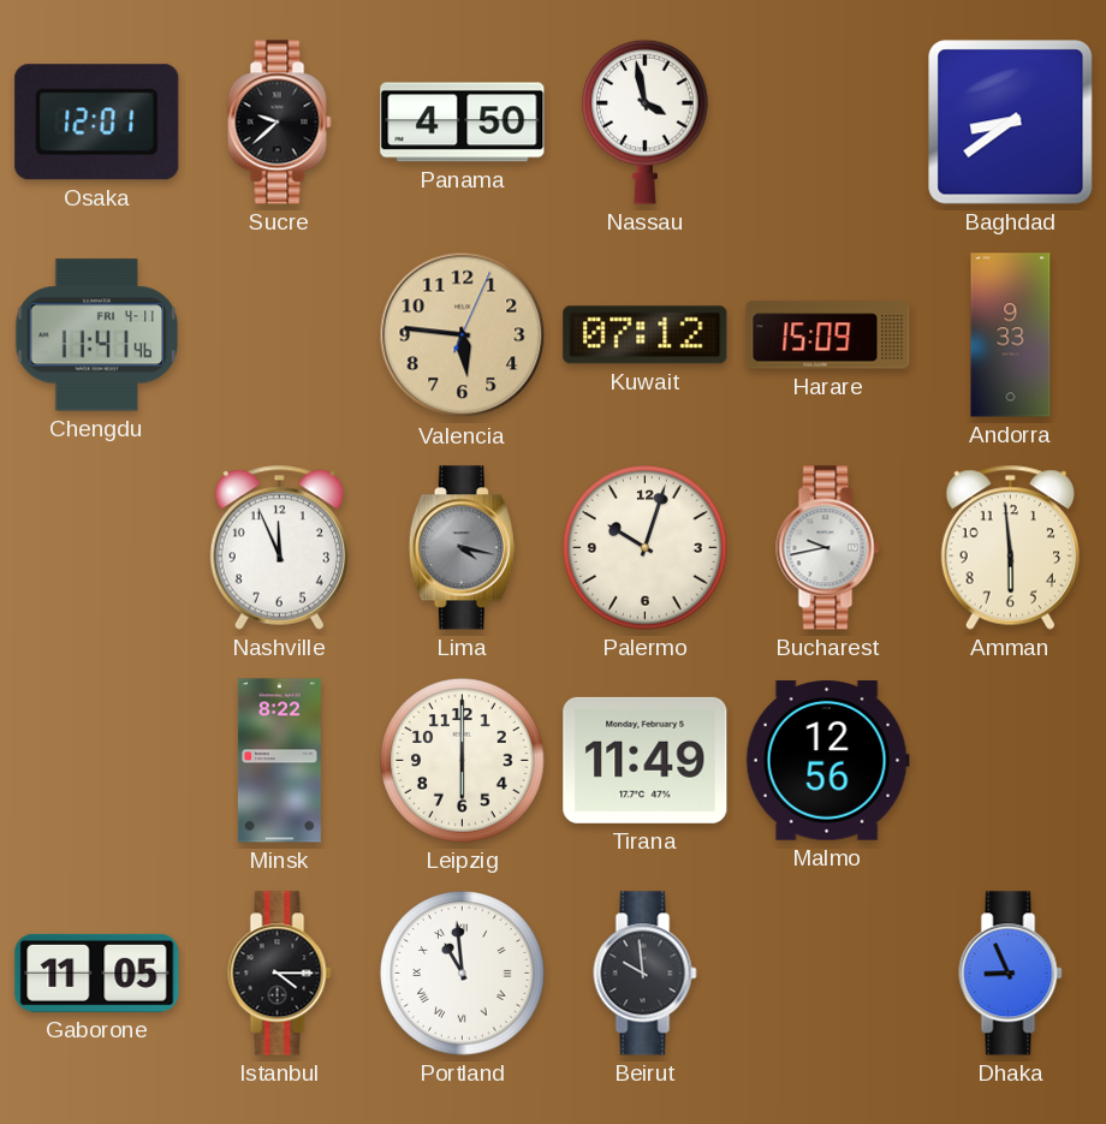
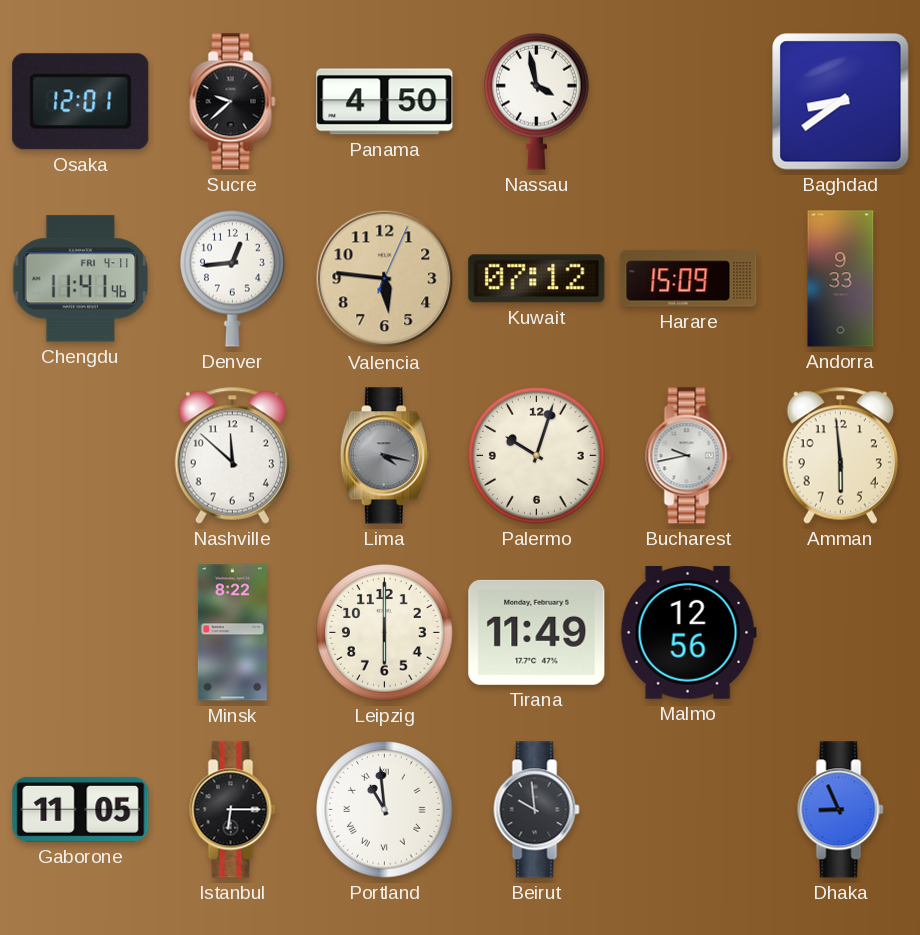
Denver: none -> 12:44
Nashville: 11:56 -> 11:52
Istanbul: 4:15 -> 6:15
